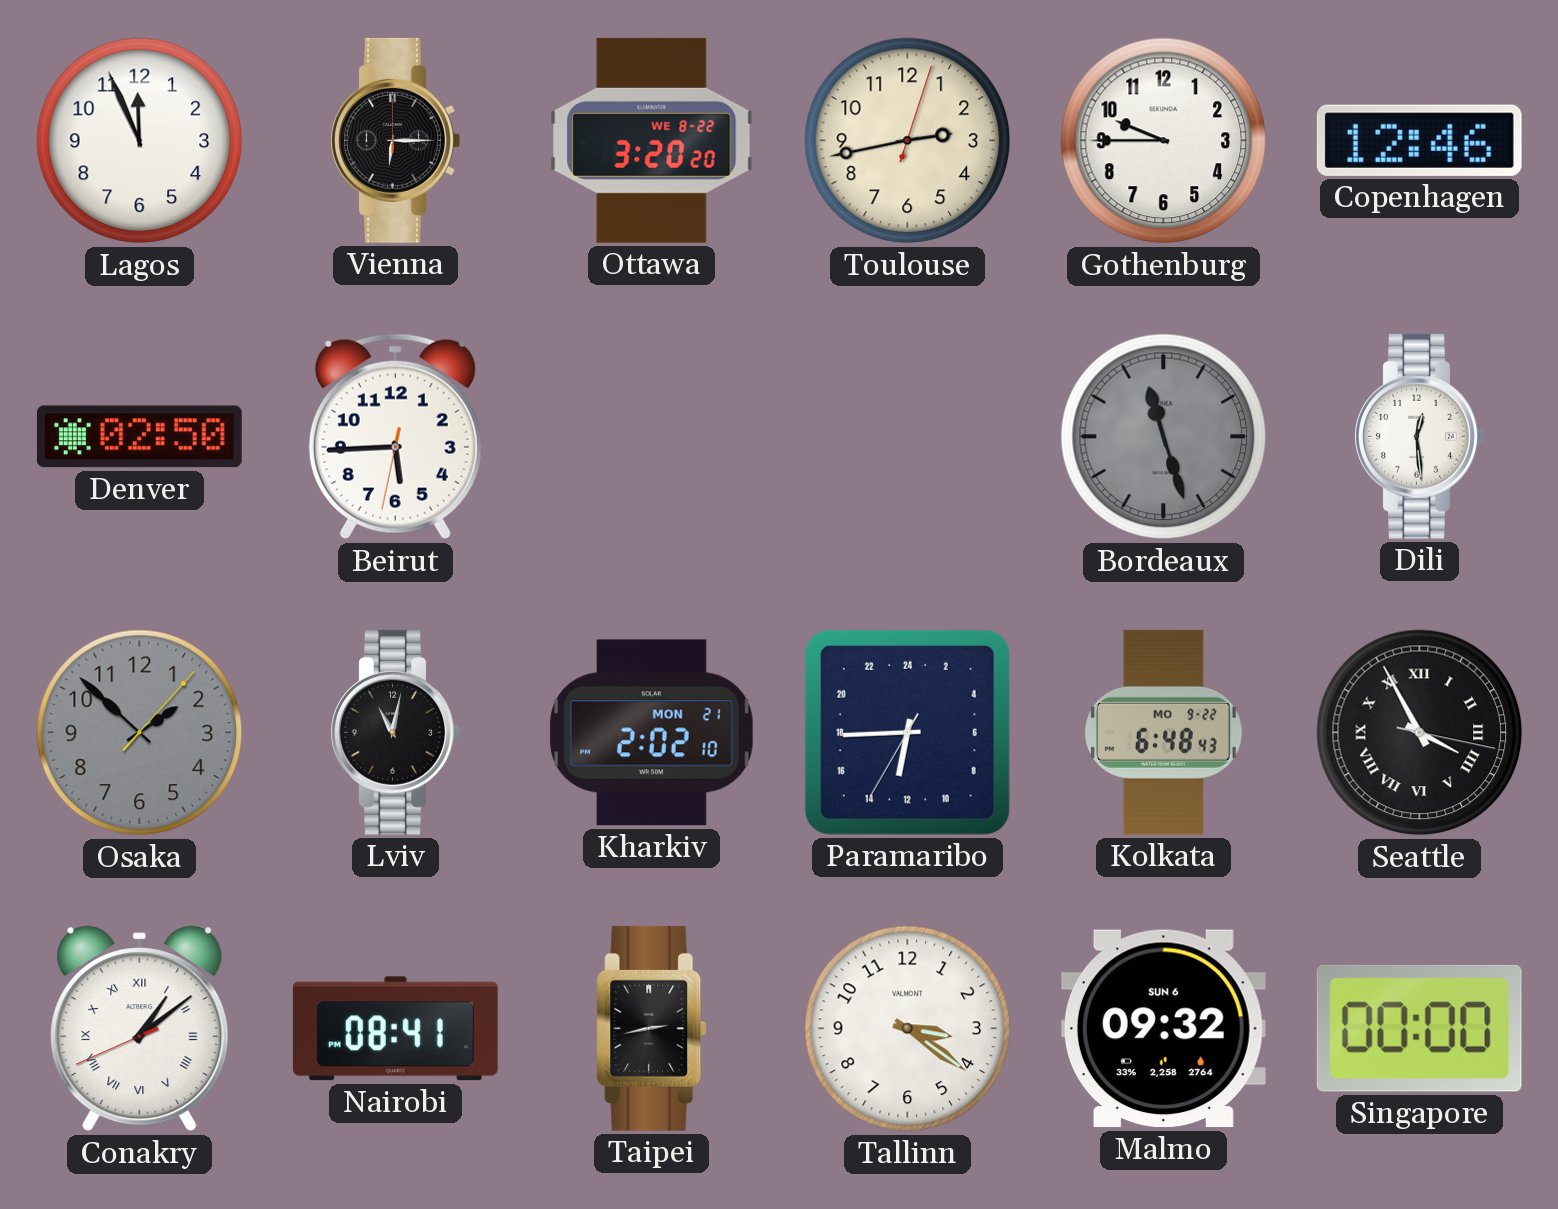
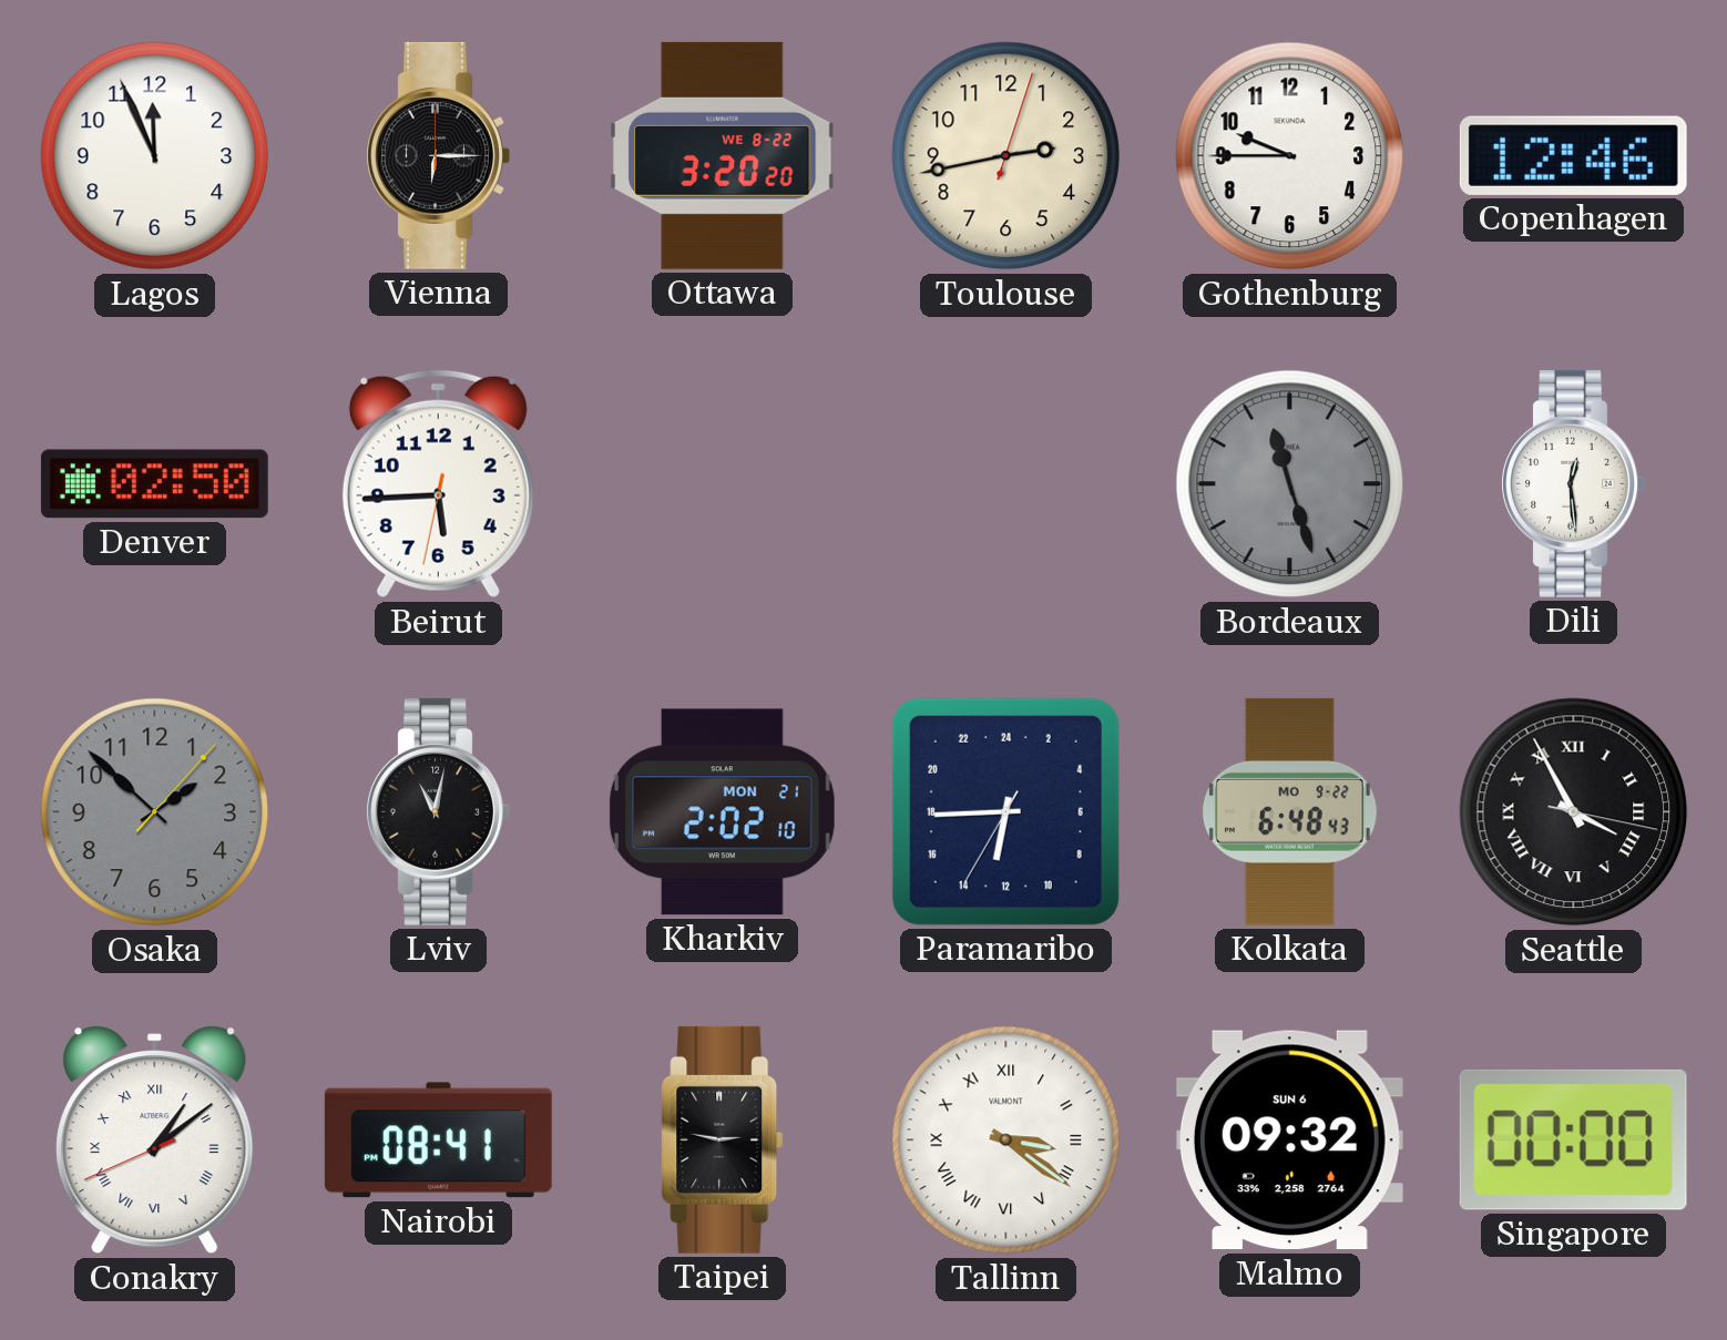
Taipei: 2:43 -> 2:47
Tallinn numerals: Arabic -> Roman
